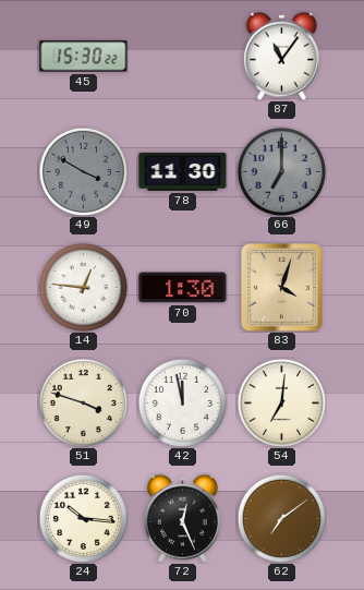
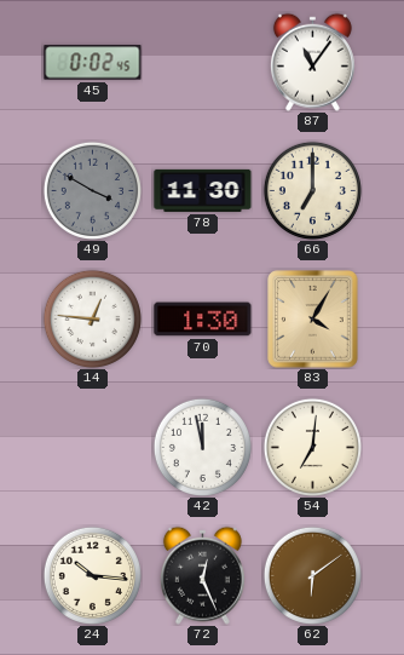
45: 15:30 -> 0:02
66 dial: grey -> cream
83: 4:03 -> 4:05
51: 3:48 -> none
62: 7:09 -> 6:09
